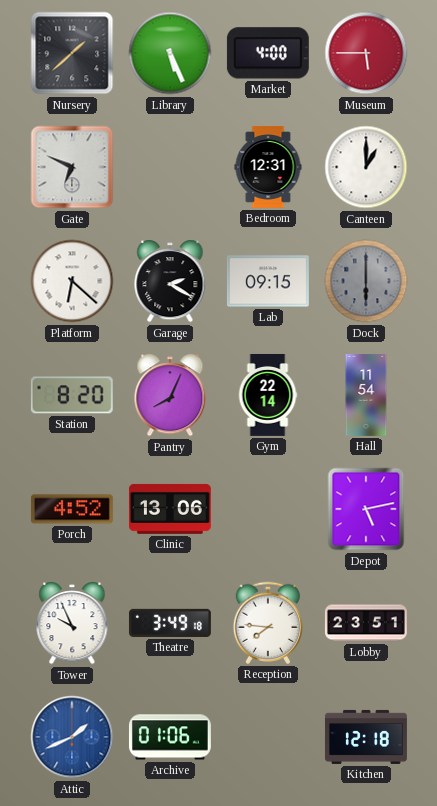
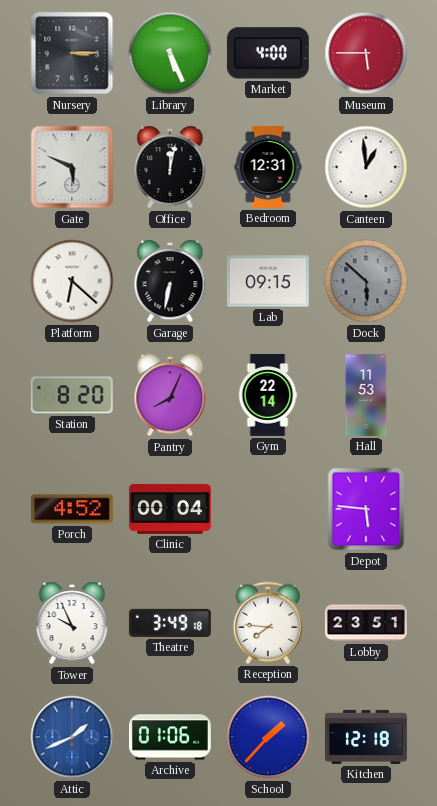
Nursery: 1:38 -> 3:15
Gate: 6:49 -> 5:49
Office: none -> 12:02
Canteen: 1:00 -> 12:59
Garage: 2:20 -> 6:32
Dock: 6:00 -> 5:52
Hall: 11:54 -> 11:53
Clinic: 13:06 -> 00:04
Depot: 5:13 -> 5:46
School: none -> 1:37
